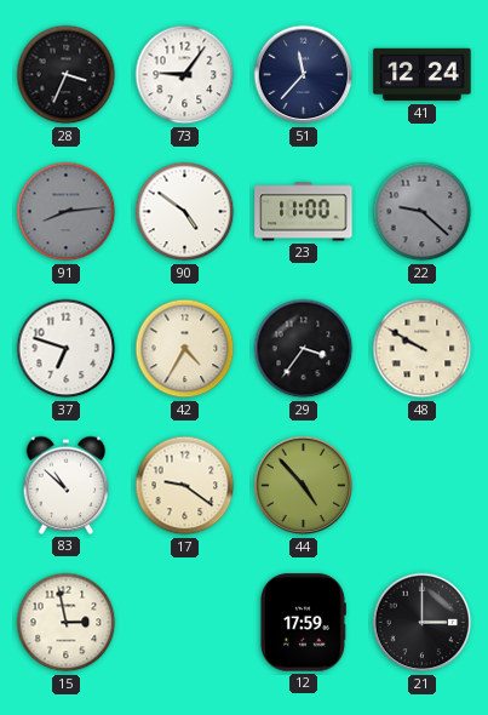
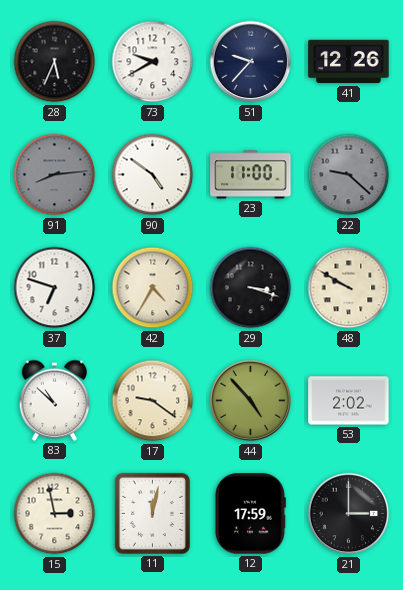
28: 3:34 -> 5:34
73: 9:06 -> 9:40
51: 11:37 -> 9:37
41: 12:24 -> 12:26
29: 3:36 -> 3:18
53: none -> 2:02
11: none -> 12:02
